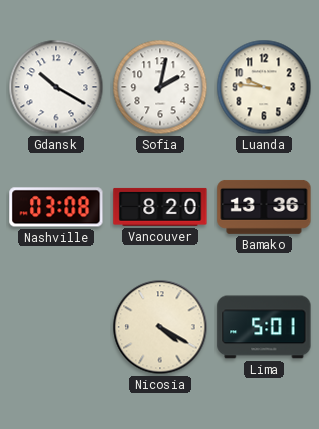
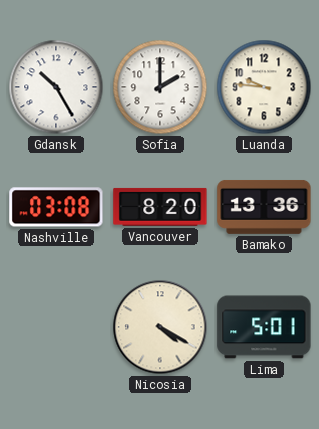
Gdansk: 10:20 -> 10:25
Sofia: 2:02 -> 2:00
